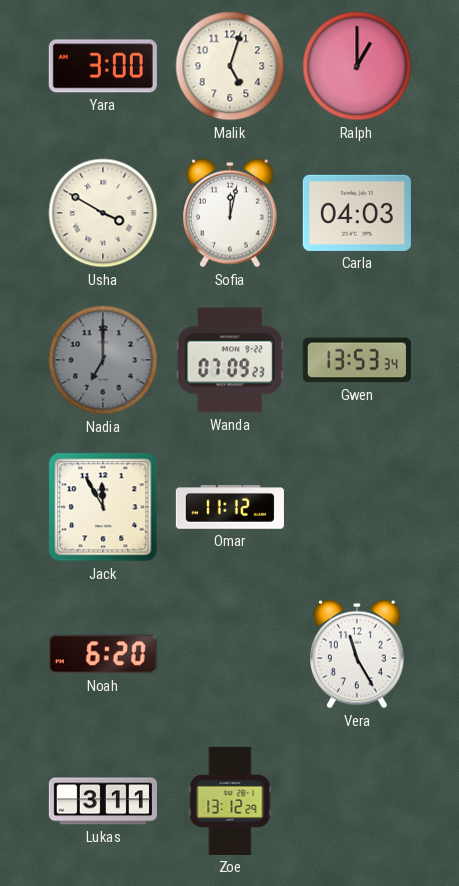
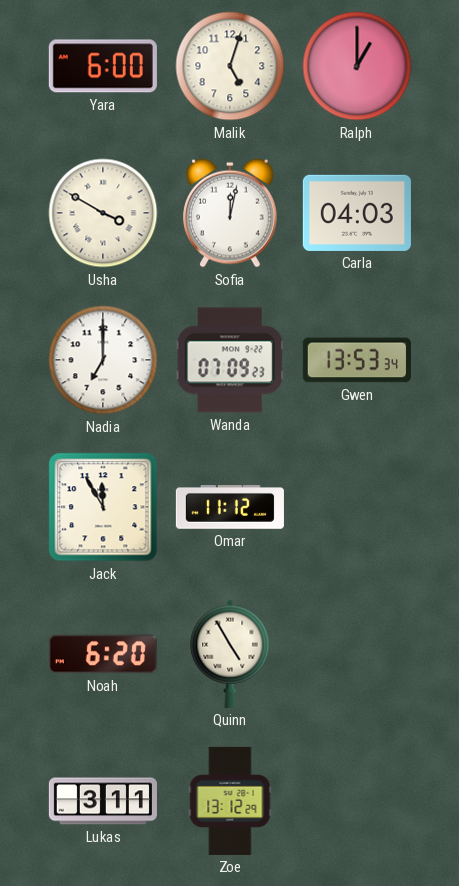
Yara: 3:00 -> 6:00
Nadia dial: grey -> white
Quinn: none -> 4:55
Vera: 11:25 -> none
